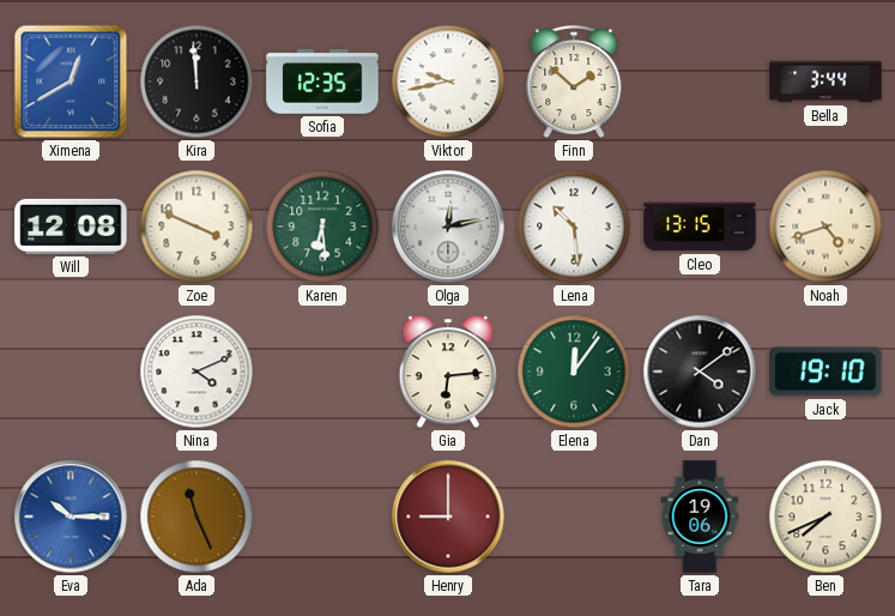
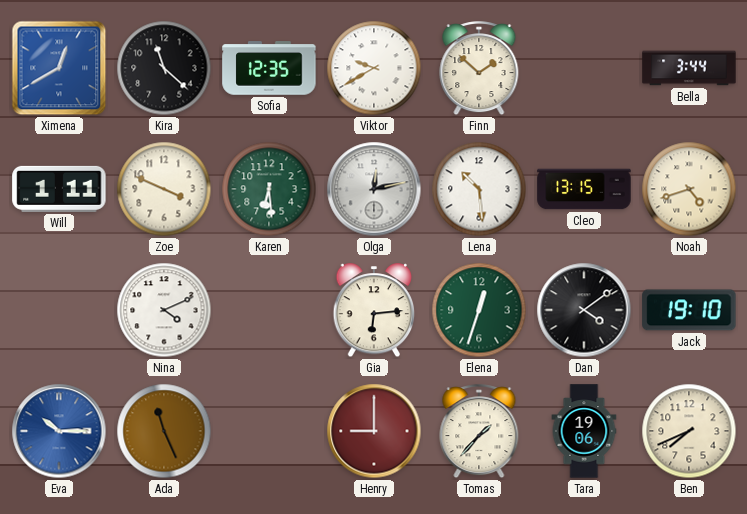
Kira: 11:59 -> 11:22
Viktor: 9:43 -> 9:40
Will: 12:08 -> 1:11
Elena: 12:06 -> 12:33
Tomas: none -> 1:37
